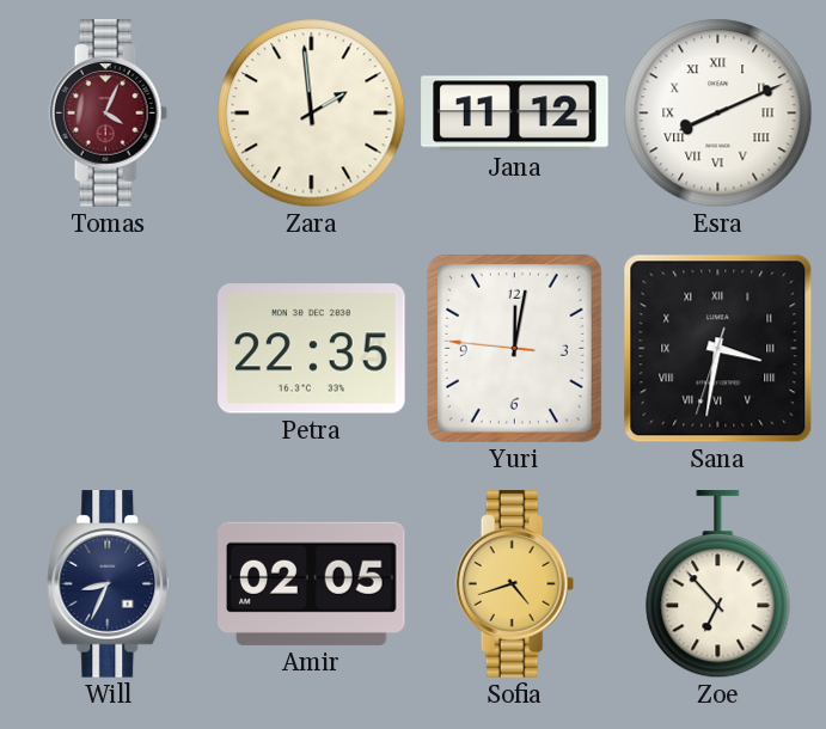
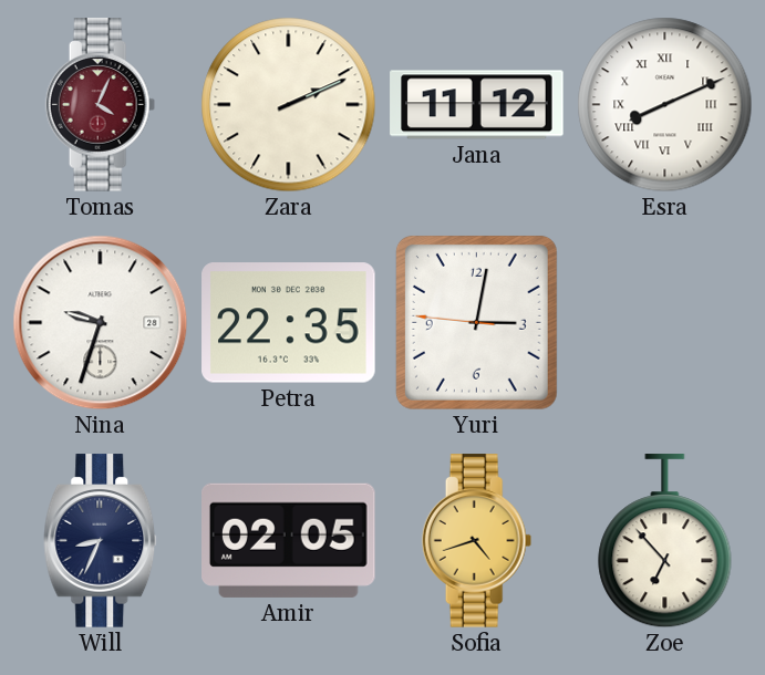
Zara: 1:59 -> 2:11
Nina: none -> 9:33
Yuri: 12:01 -> 3:01
Sana: 3:31 -> none
